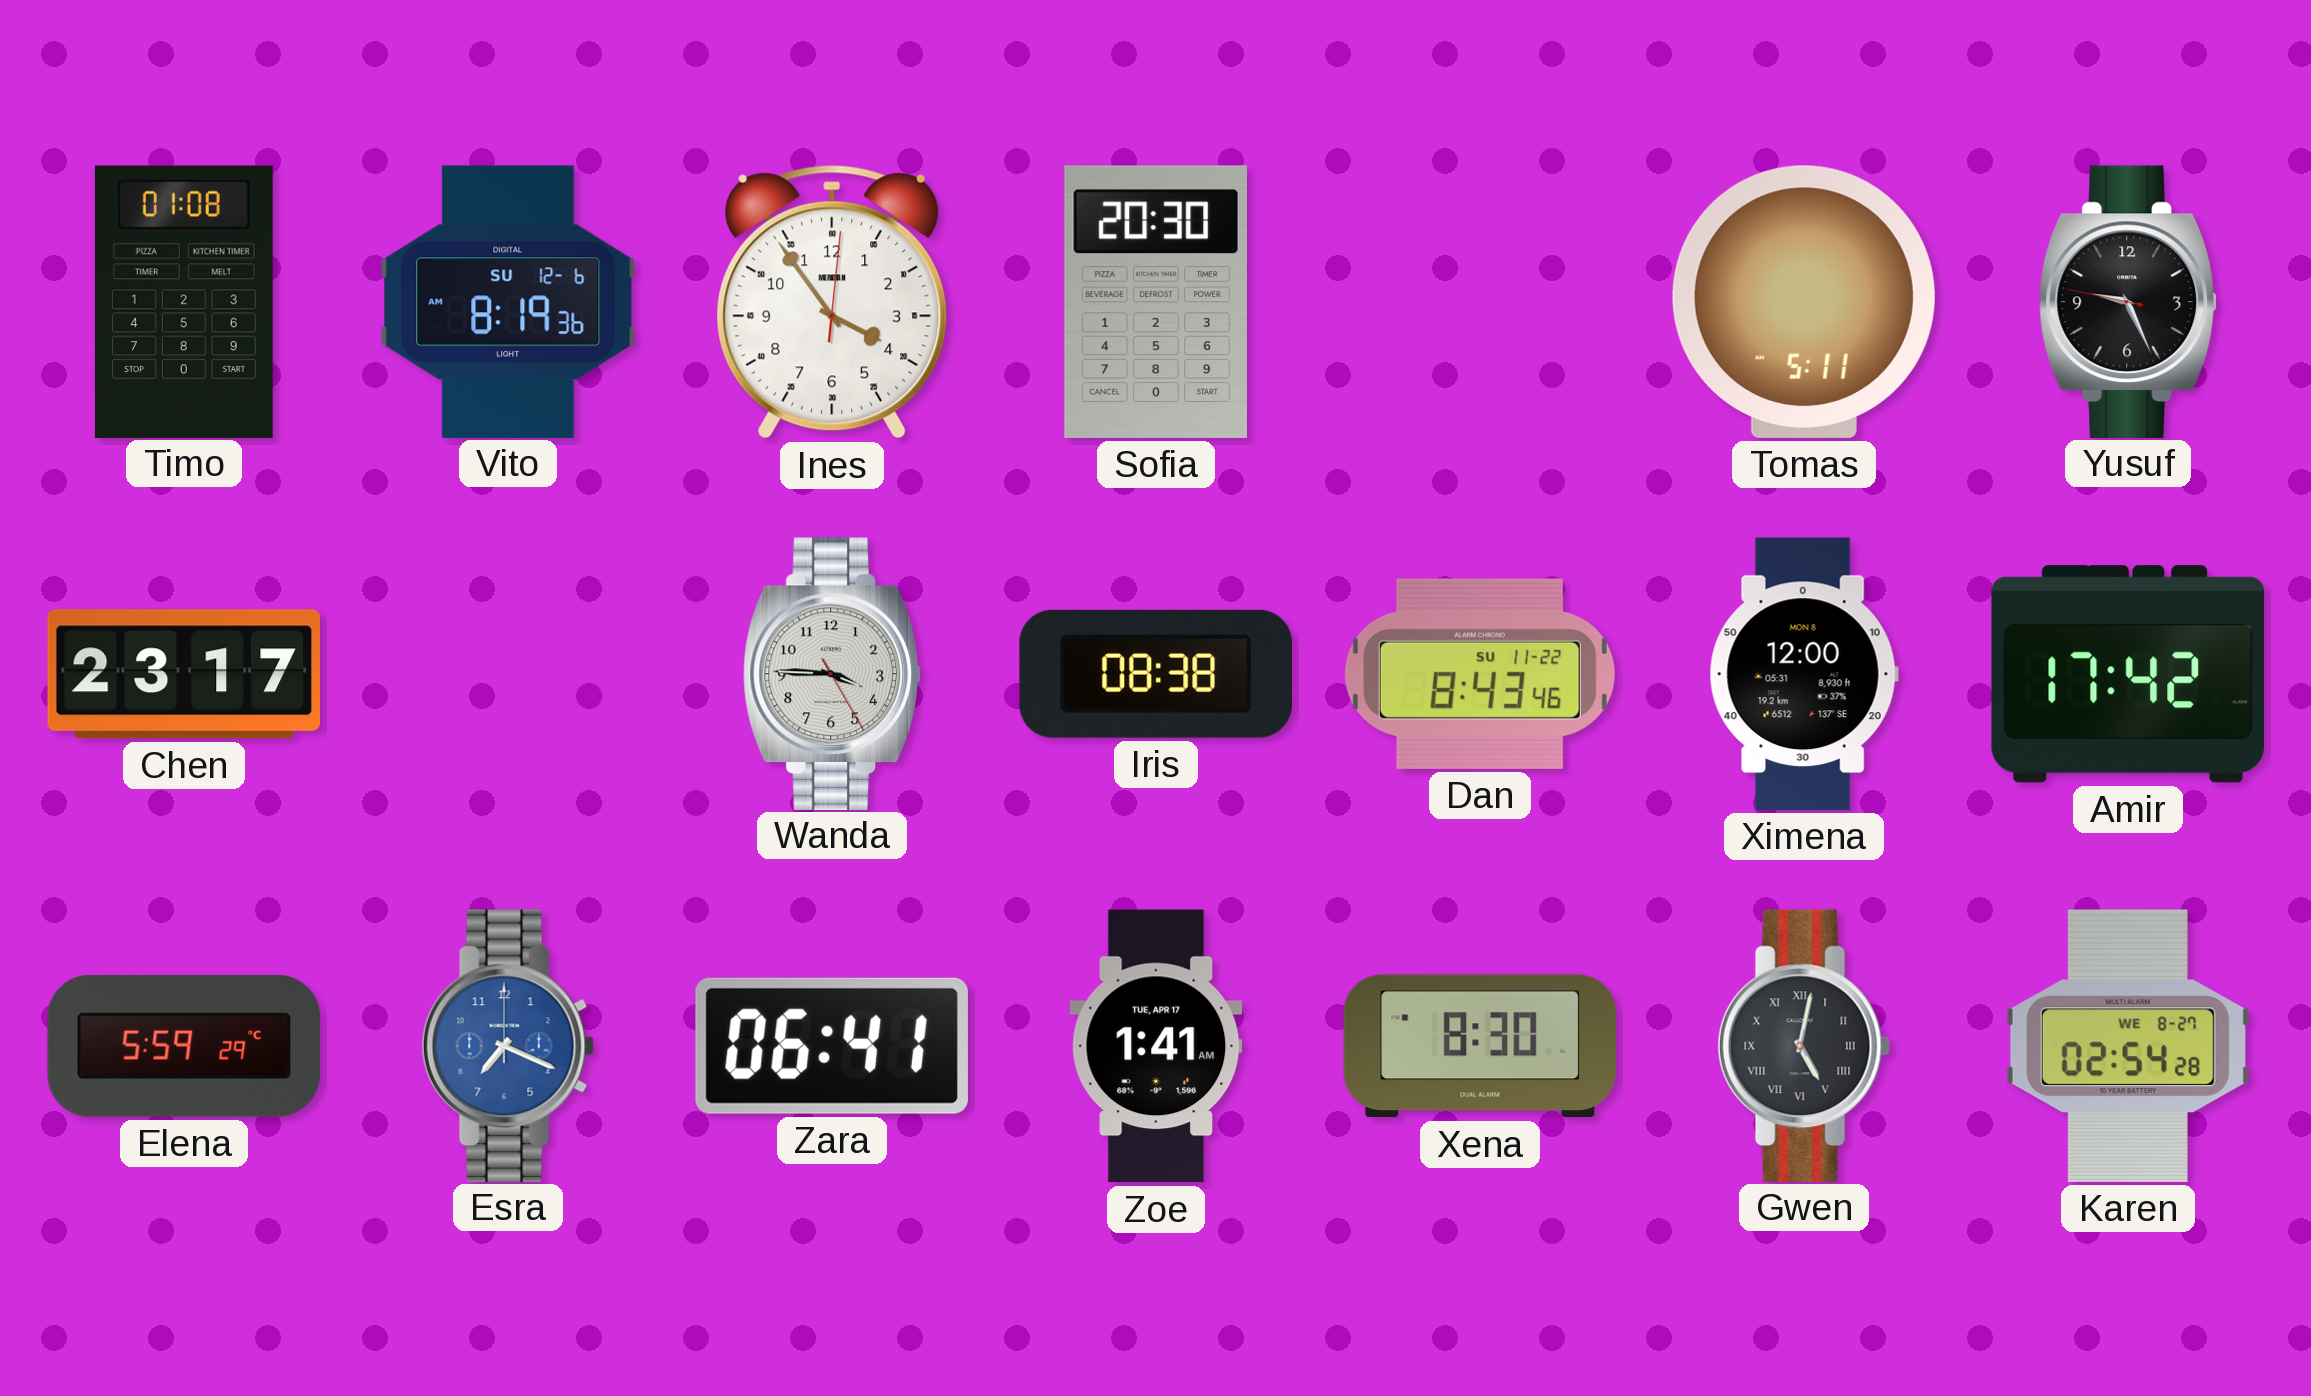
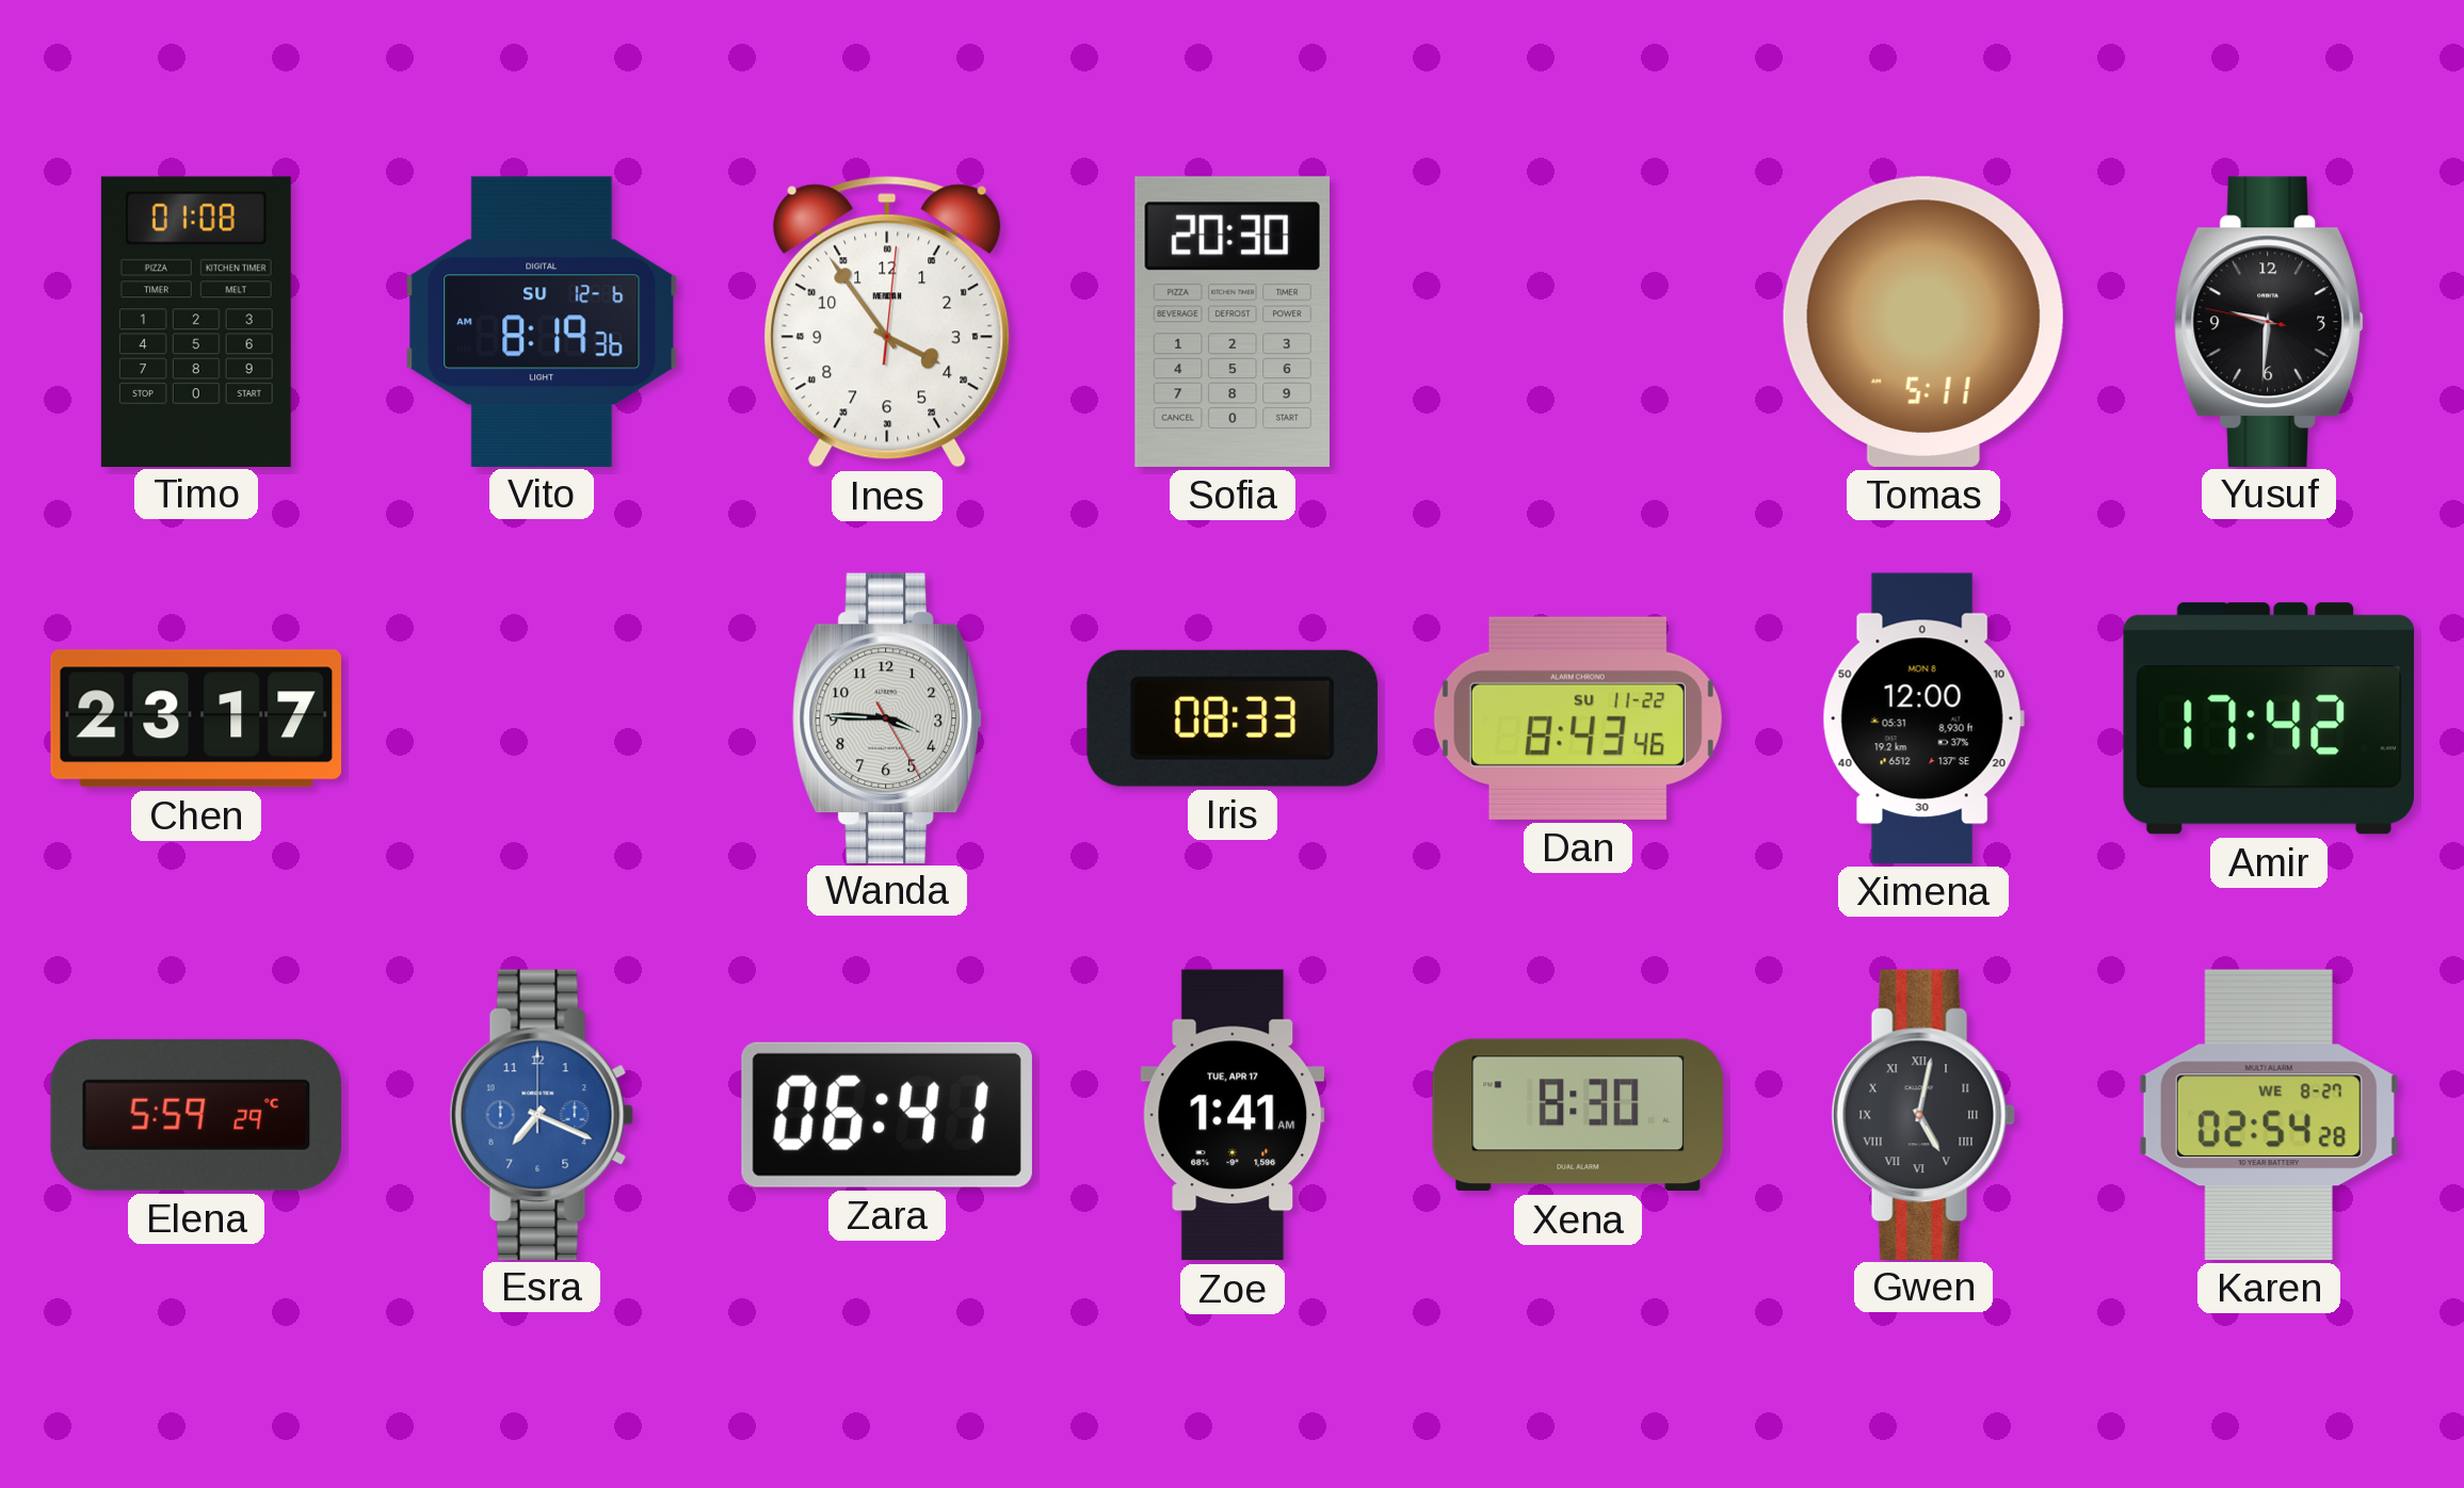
Yusuf: 9:25 -> 9:30
Iris: 08:38 -> 08:33
